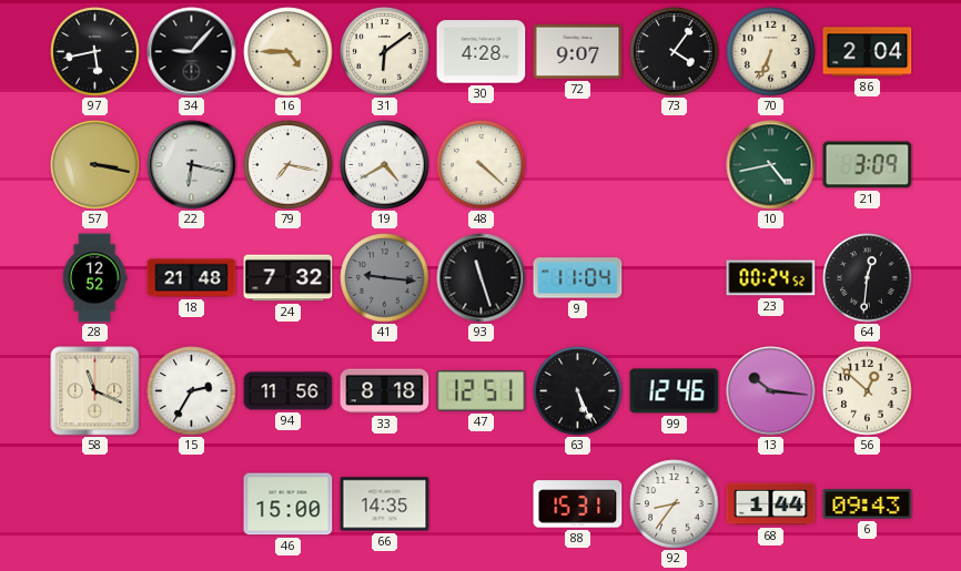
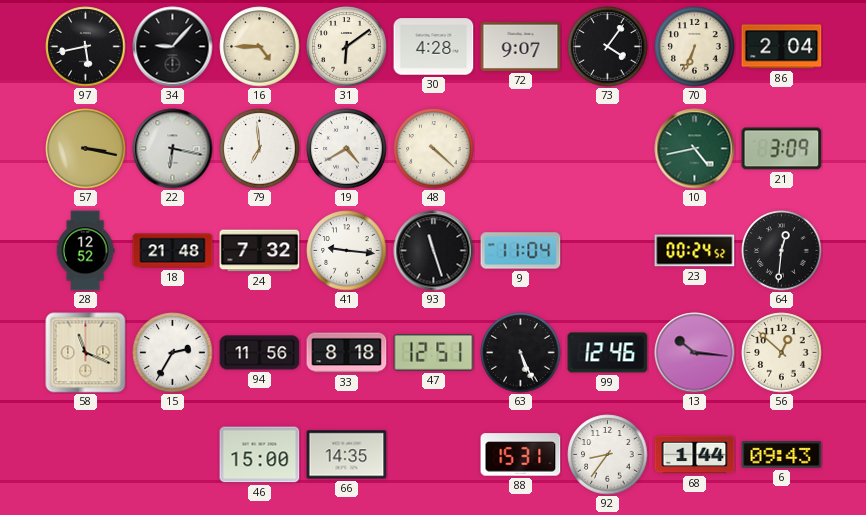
79: 7:17 -> 6:59
41 dial: grey -> white
